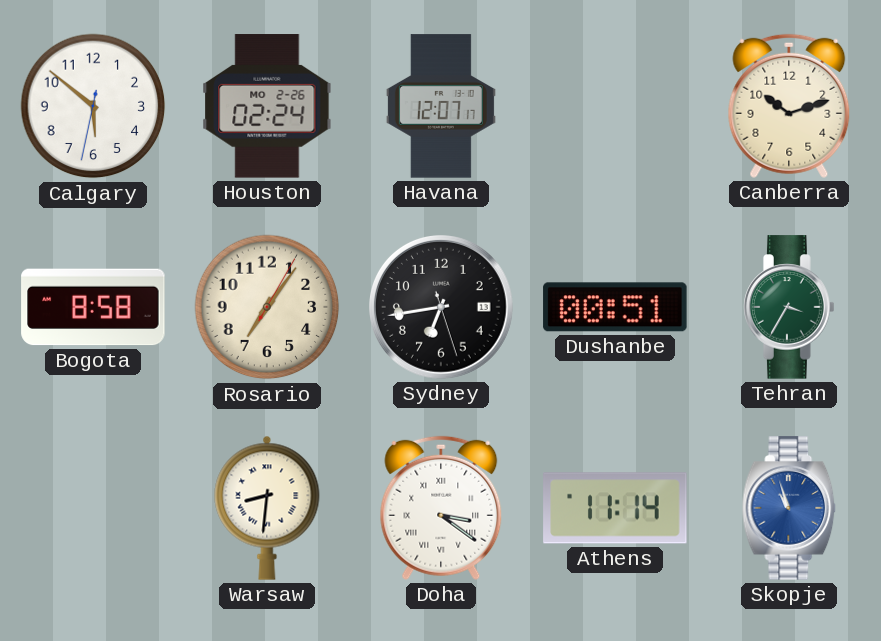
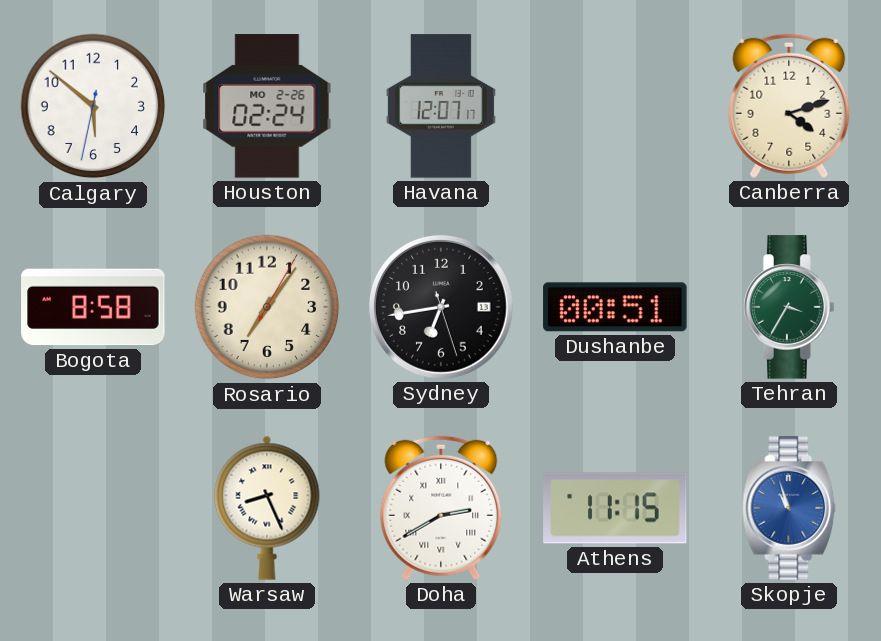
Canberra: 10:12 -> 4:12
Warsaw: 8:31 -> 8:26
Doha: 3:21 -> 2:40
Athens: 11:14 -> 11:15
